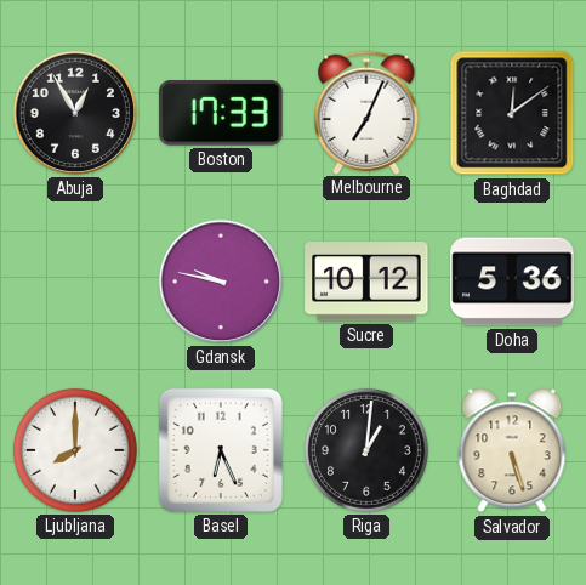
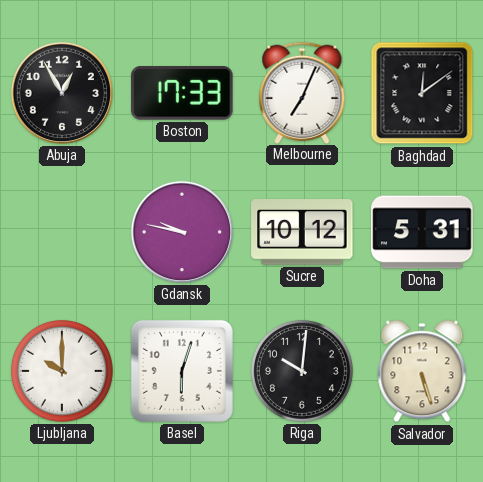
Doha: 5:36 -> 5:31
Ljubljana: 8:00 -> 10:00
Basel: 6:26 -> 6:03
Riga: 1:01 -> 10:01
